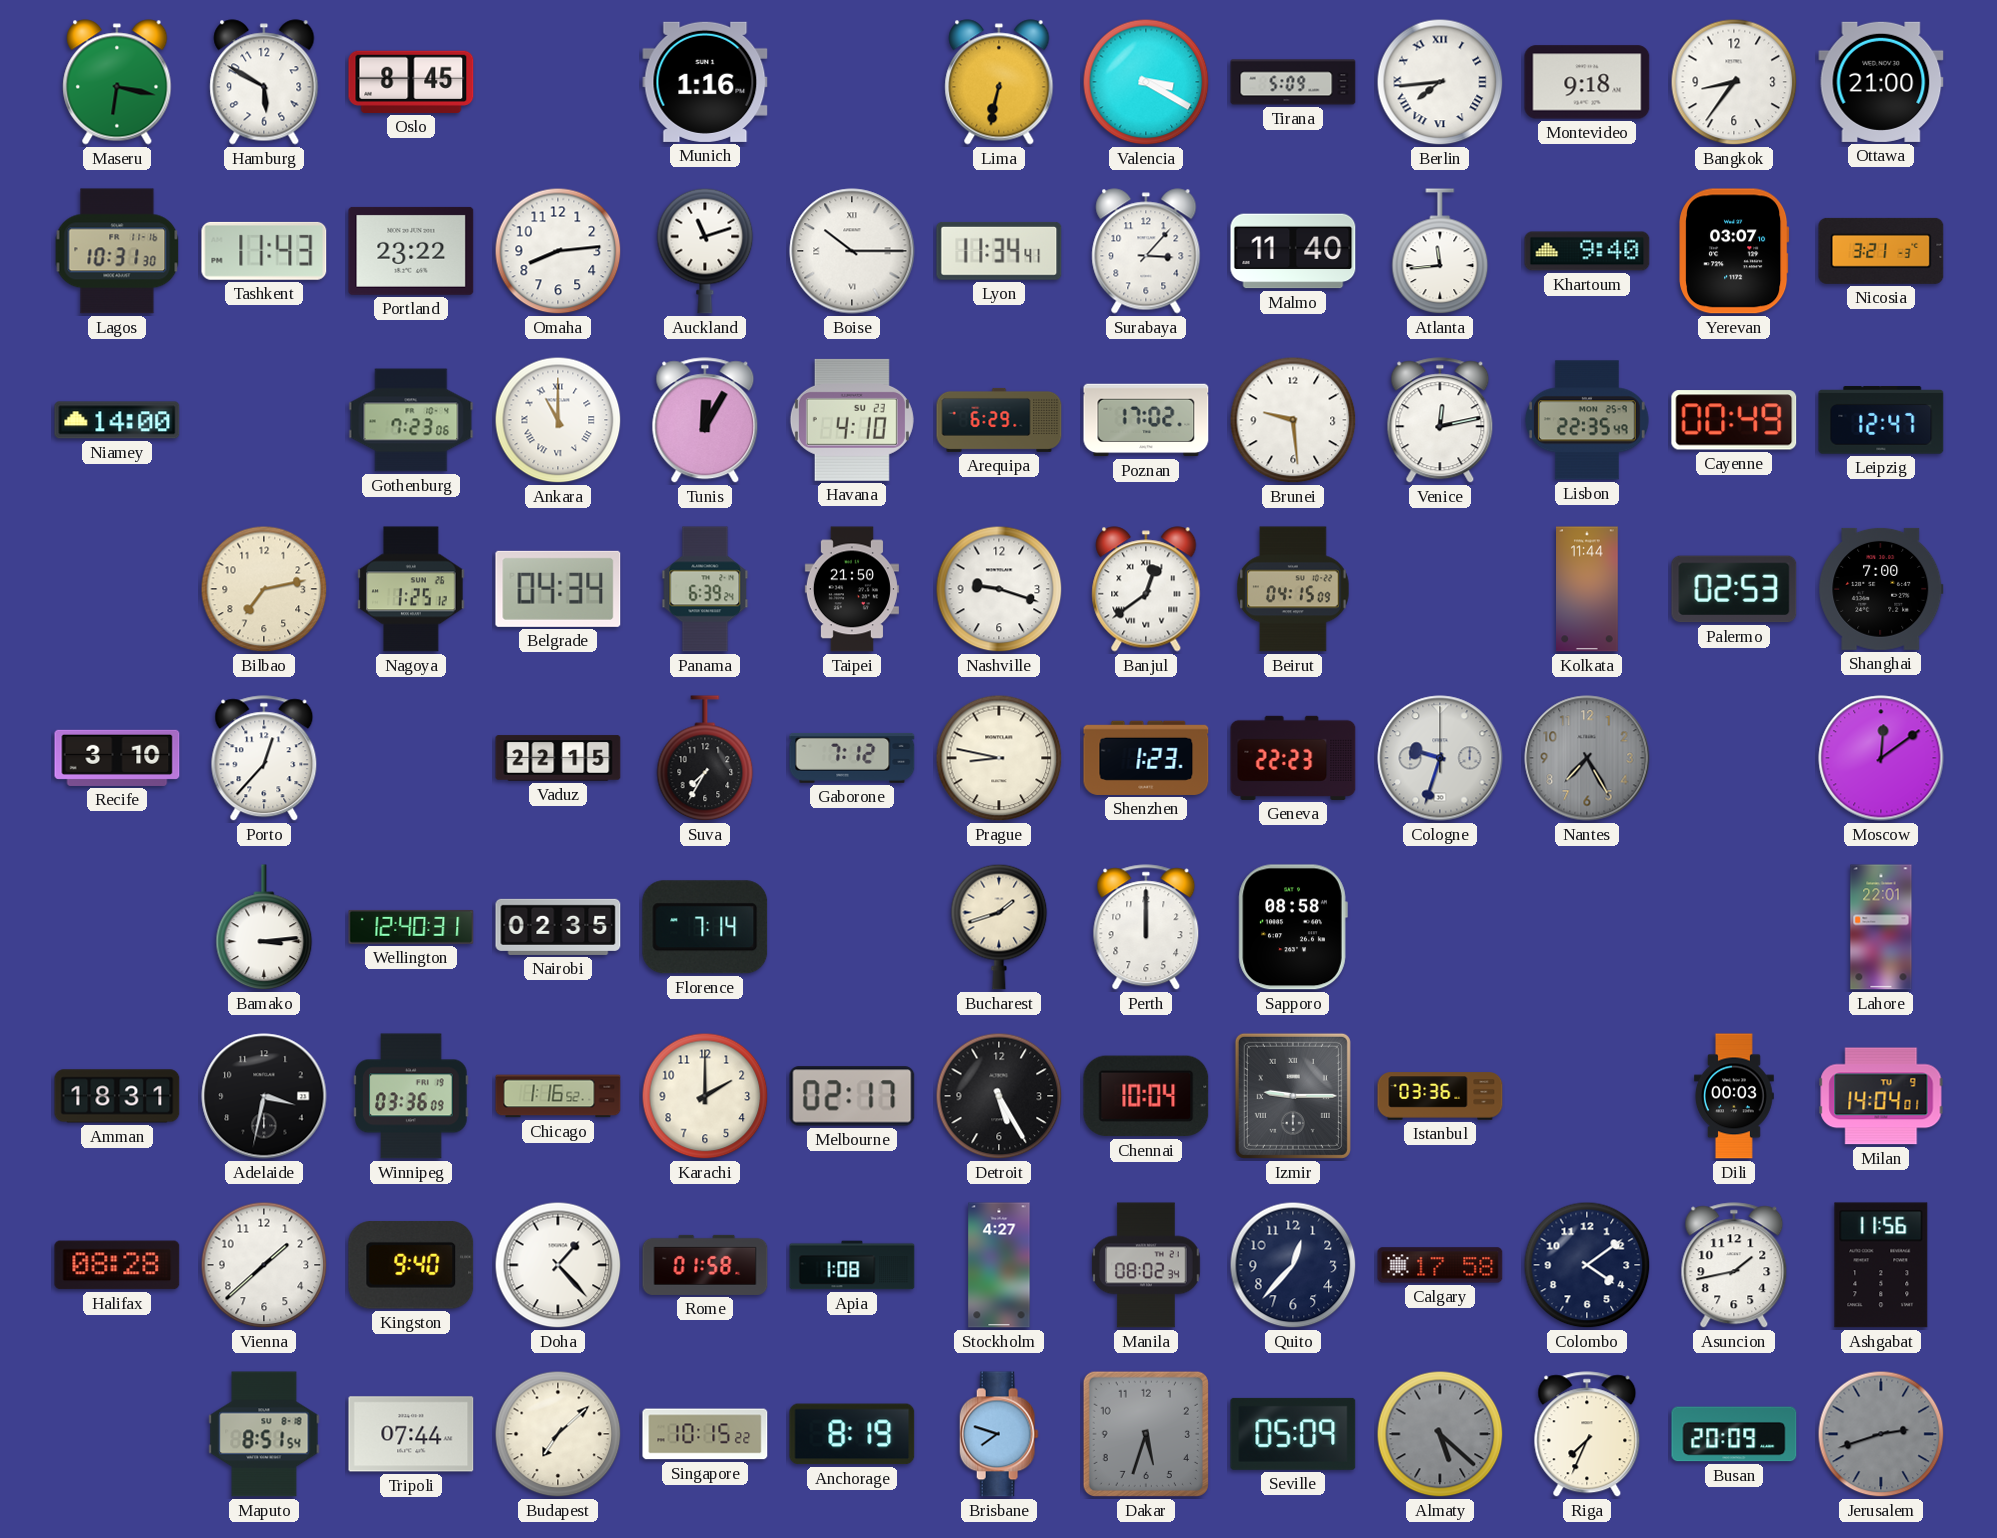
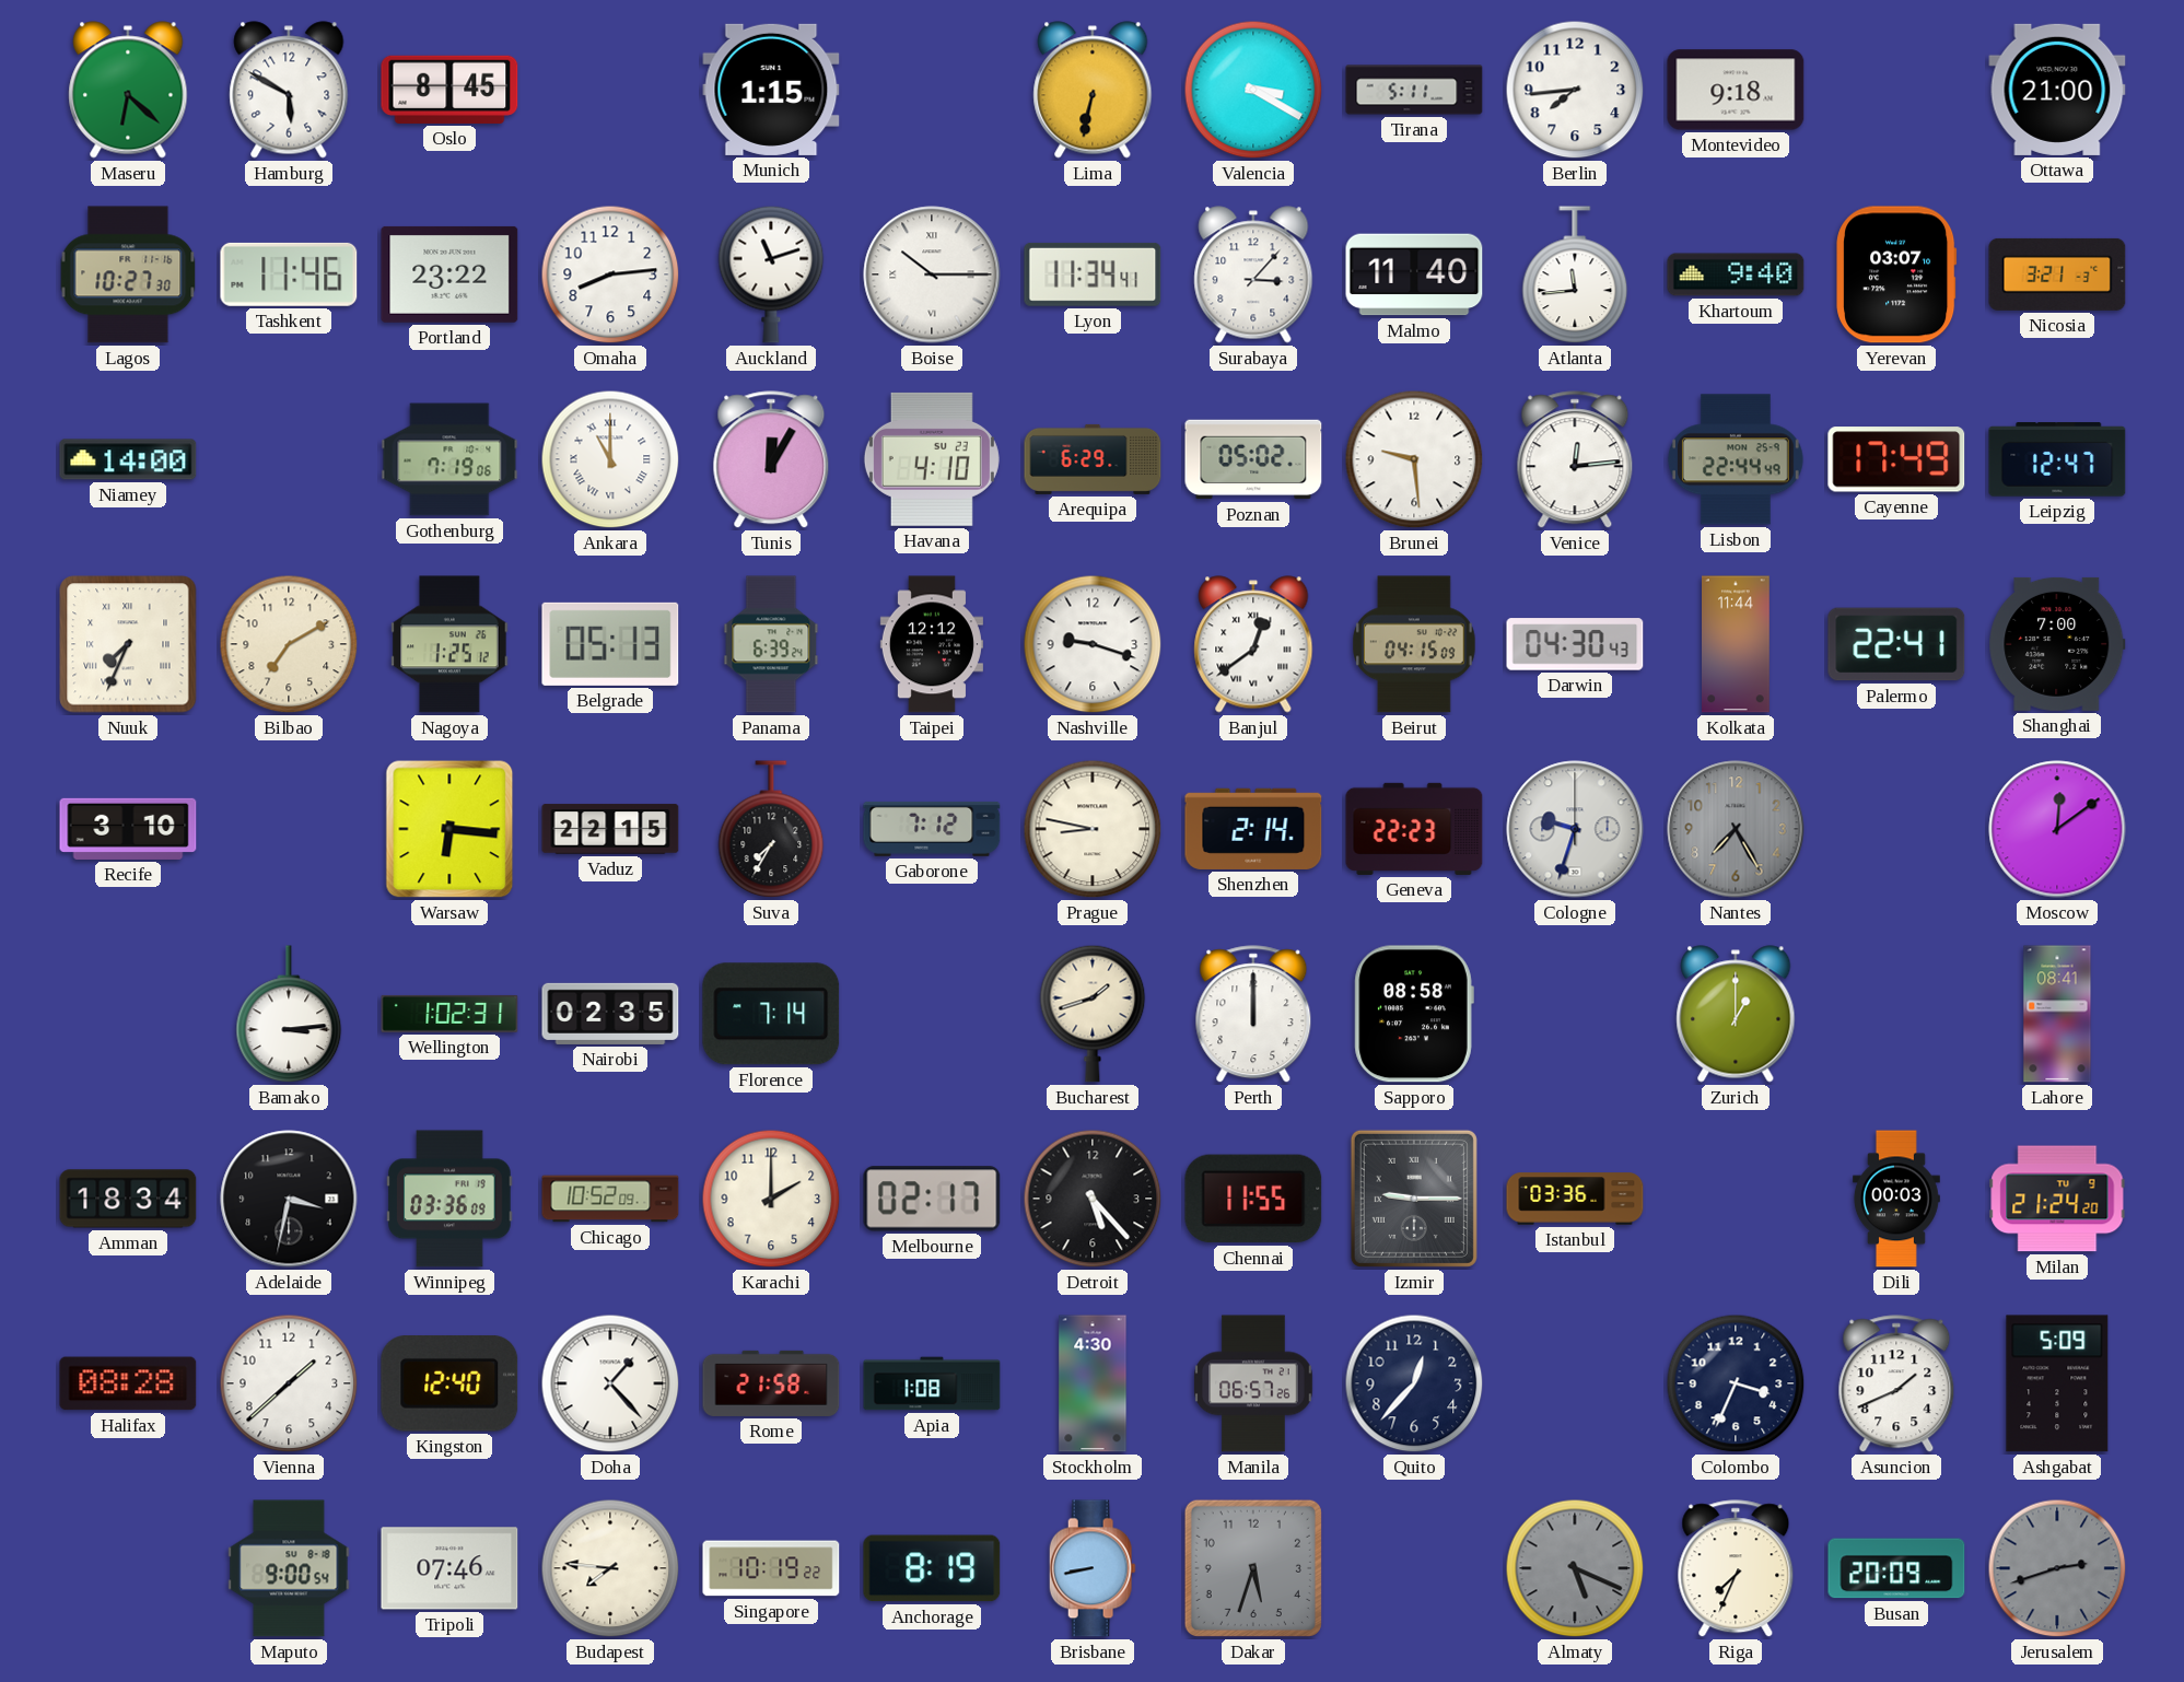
Maseru: 6:17 -> 6:22
Munich: 1:16 -> 1:15
Tirana: 5:09 -> 5:11
Berlin numerals: Roman -> Arabic
Bangkok: 8:36 -> none
Lagos: 10:31 -> 10:27
Tashkent: 11:43 -> 11:46
Gothenburg: 7:23 -> 7:19
Poznan: 17:02 -> 05:02
Venice: 12:13 -> 12:14
Lisbon: 22:35 -> 22:44
Cayenne: 00:49 -> 17:49
Nuuk: none -> 7:34
Bilbao: 7:13 -> 7:10
Belgrade: 04:34 -> 05:13
Taipei: 21:50 -> 12:12
Darwin: none -> 04:30
Palermo: 02:53 -> 22:41
Porto: 12:37 -> none
Warsaw: none -> 6:16
Shenzhen: 1:23 -> 2:14
Wellington: 12:40 -> 1:02
Zurich: none -> 1:00
Lahore: 22:01 -> 08:41
Amman: 18:31 -> 18:34
Chicago: 1:16 -> 10:52
Detroit: 5:25 -> 5:23
Chennai: 10:04 -> 11:55
Milan: 14:04 -> 21:24
Kingston: 9:40 -> 12:40
Rome: 01:58 -> 21:58
Stockholm: 4:27 -> 4:30
Manila: 08:02 -> 06:57
Calgary: 17:58 -> none
Colombo: 4:09 -> 3:34
Asuncion: 1:43 -> 1:41
Ashgabat: 11:56 -> 5:09
Maputo: 8:51 -> 9:00
Tripoli: 07:44 -> 07:46
Budapest: 7:08 -> 7:46
Singapore: 10:15 -> 10:19
Brisbane: 7:48 -> 8:43
Seville: 05:09 -> none
Almaty: 5:22 -> 5:19
